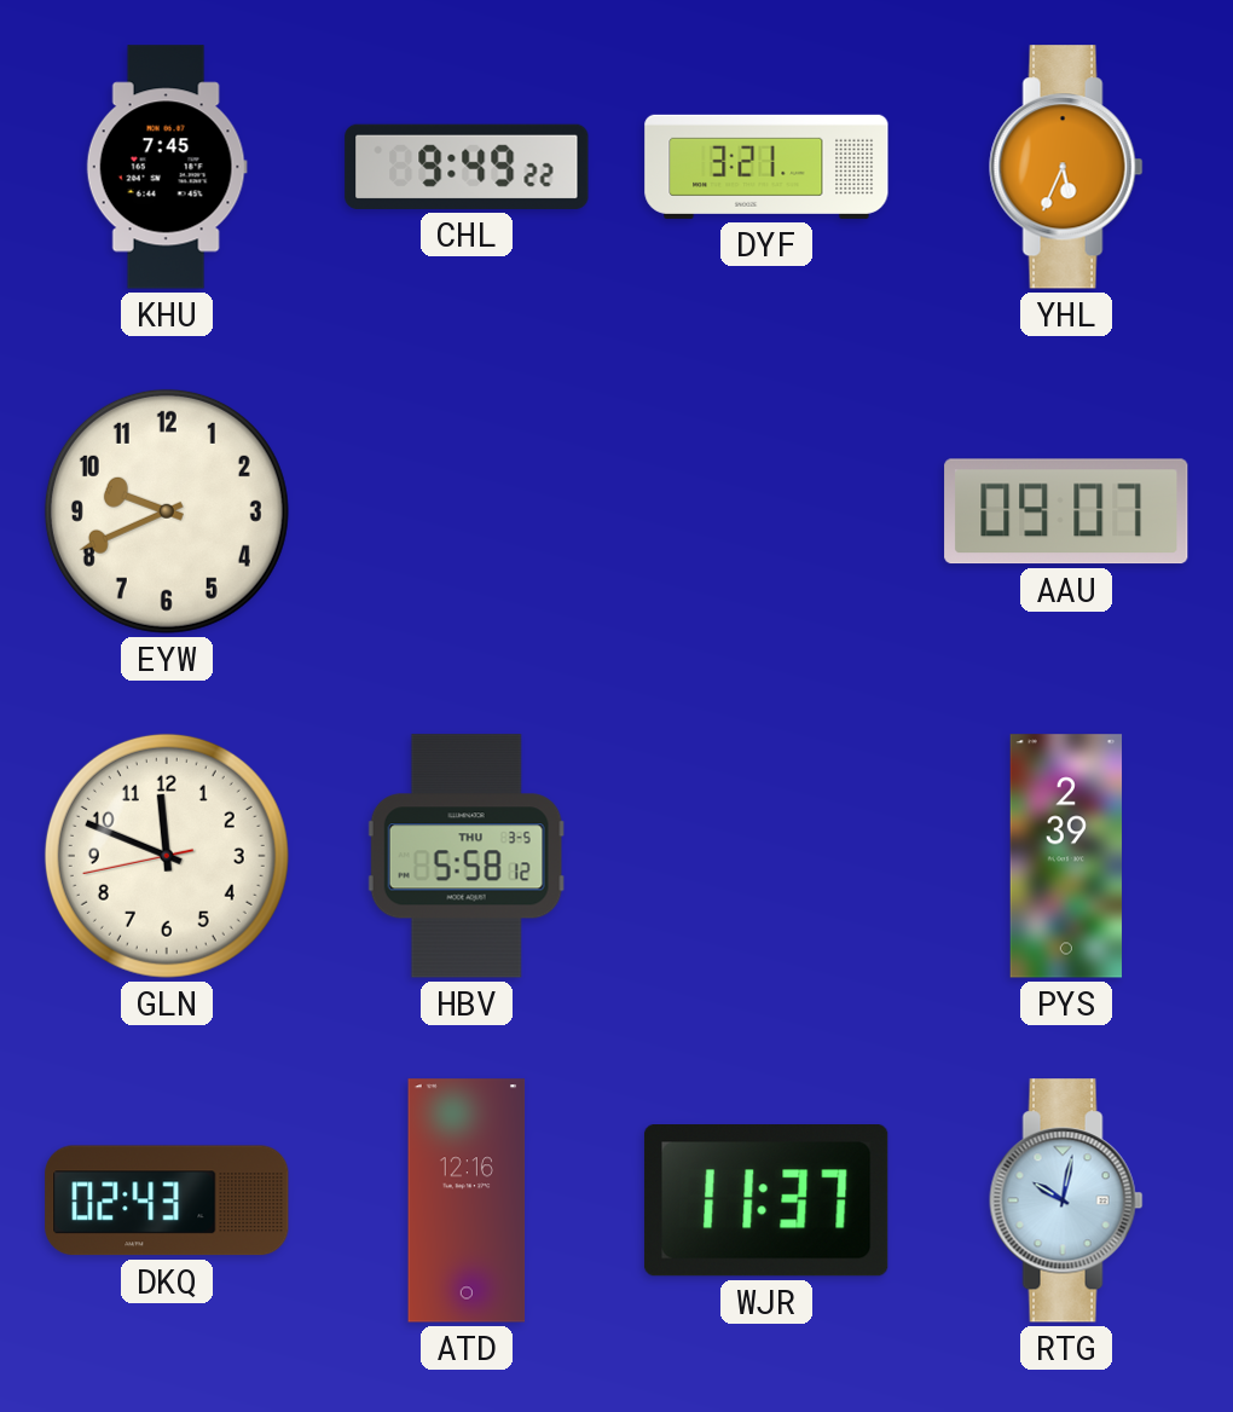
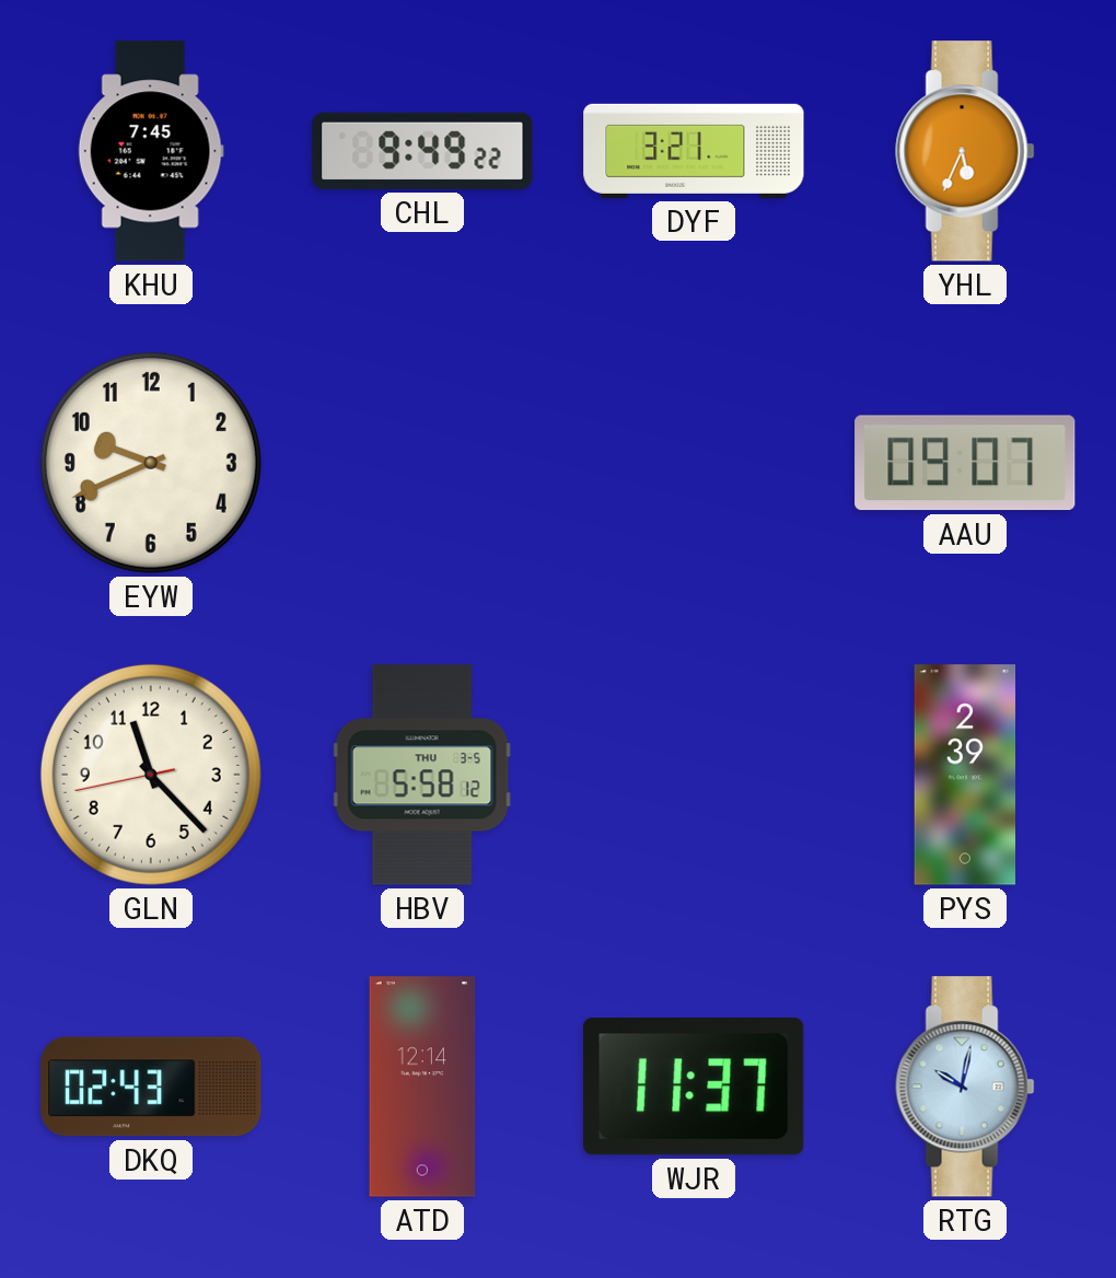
GLN: 11:48 -> 11:22
ATD: 12:16 -> 12:14
